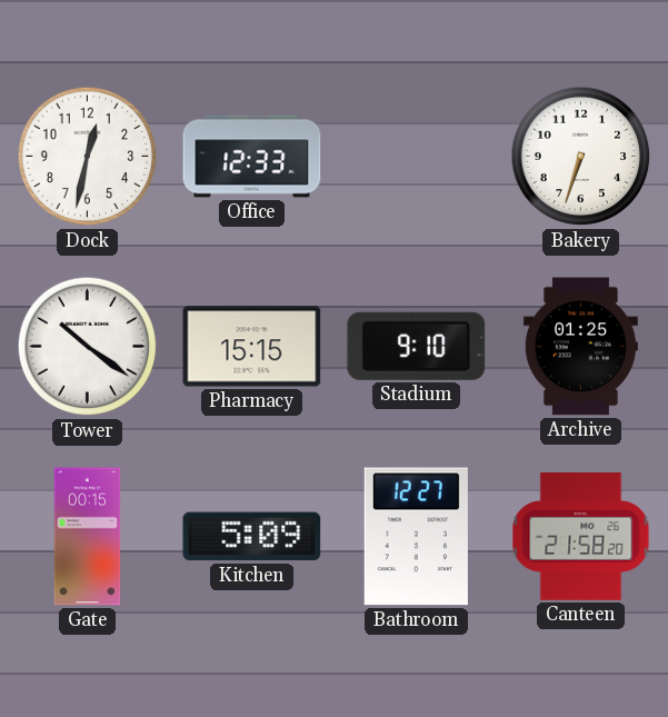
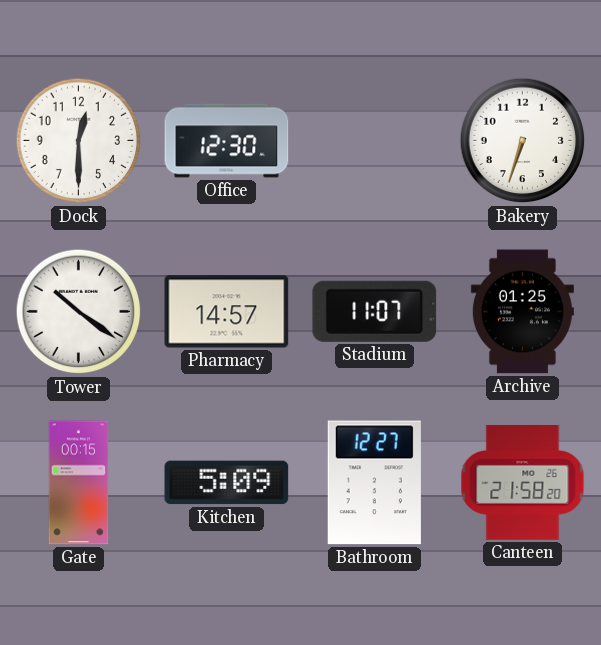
Dock: 12:32 -> 12:30
Office: 12:33 -> 12:30
Pharmacy: 15:15 -> 14:57
Stadium: 9:10 -> 11:07
